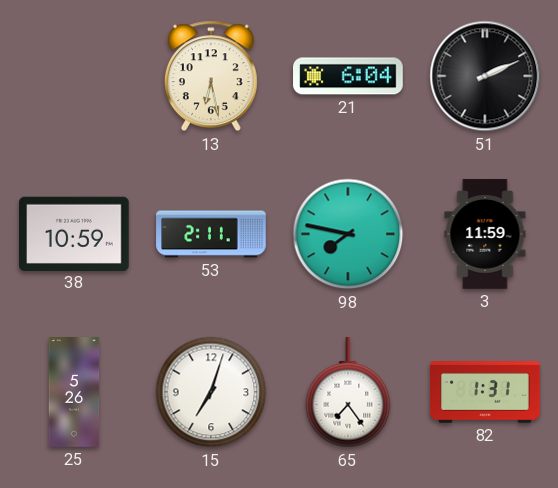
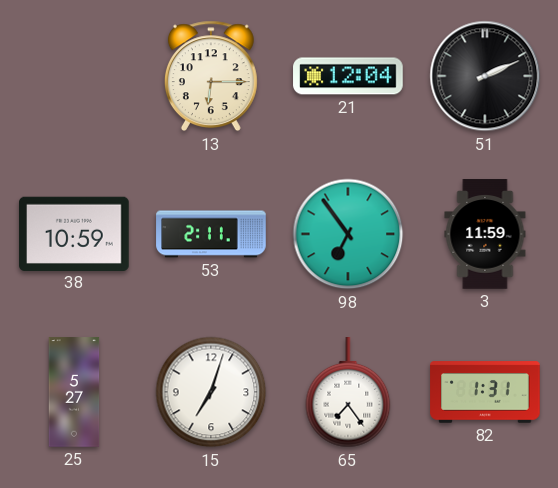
13: 6:28 -> 6:15
21: 6:04 -> 12:04
98: 7:47 -> 6:54
25: 5:26 -> 5:27
